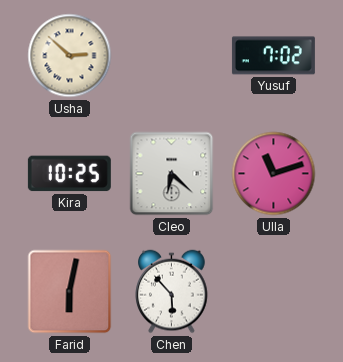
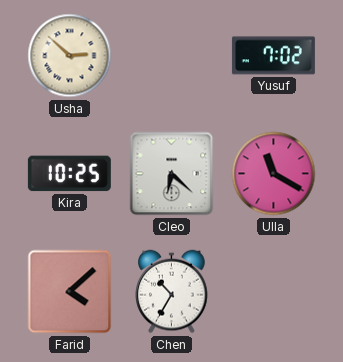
Ulla: 11:12 -> 11:20
Farid: 6:02 -> 4:08
Chen: 5:53 -> 10:35
